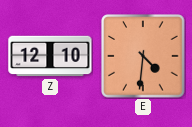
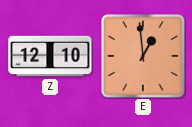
E: 4:31 -> 12:59
